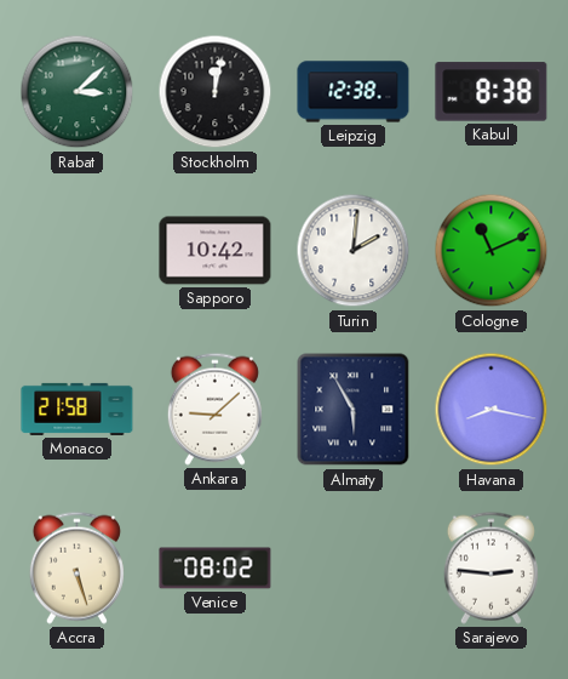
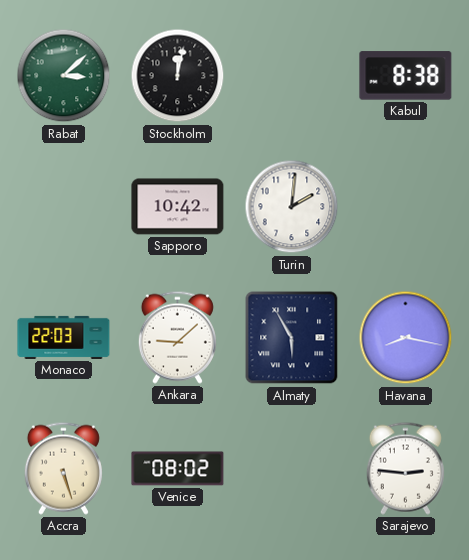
Leipzig: 12:38 -> none
Cologne: 11:11 -> none
Monaco: 21:58 -> 22:03
